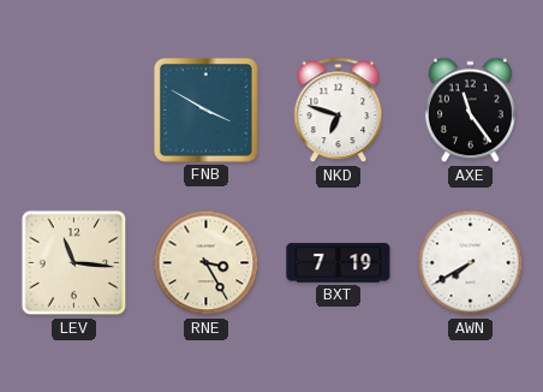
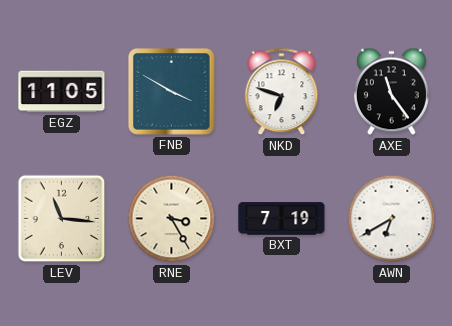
EGZ: none -> 11:05
AWN: 7:40 -> 6:40
